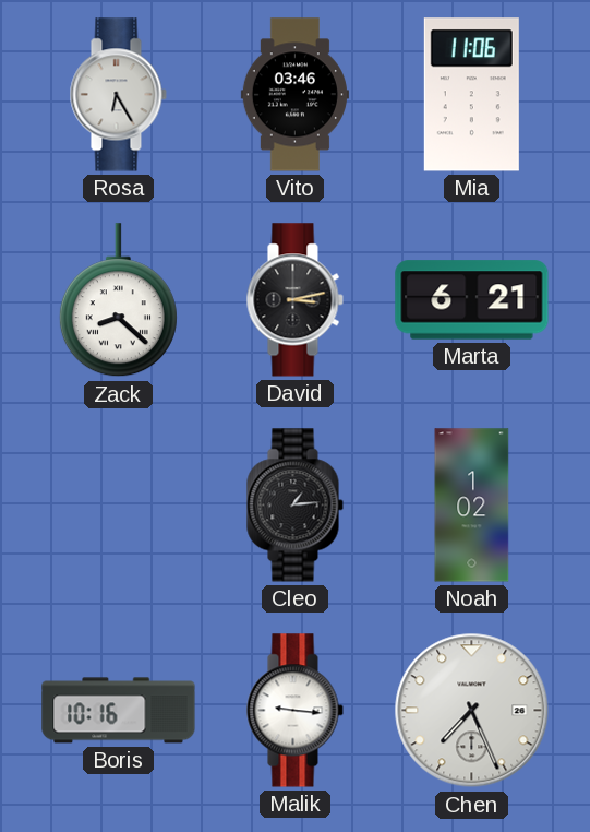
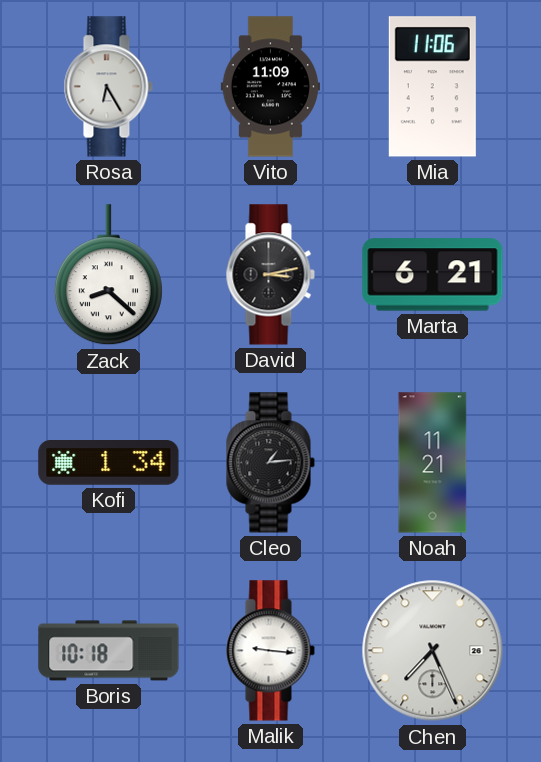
Vito: 03:46 -> 11:09
Kofi: none -> 1:34
Noah: 1:02 -> 11:21
Boris: 10:16 -> 10:18
